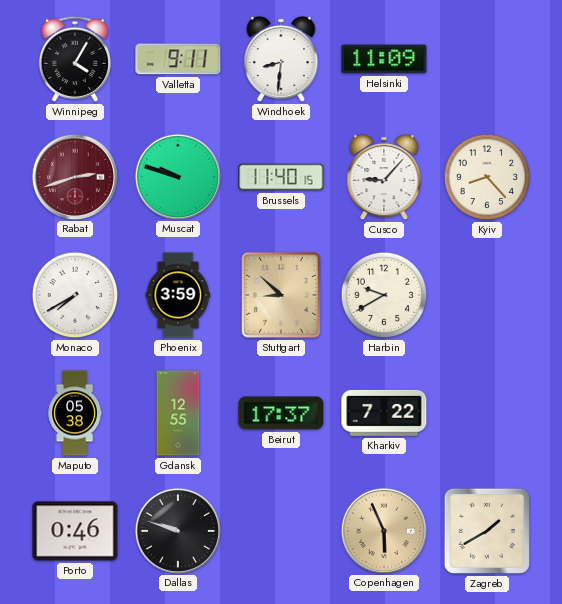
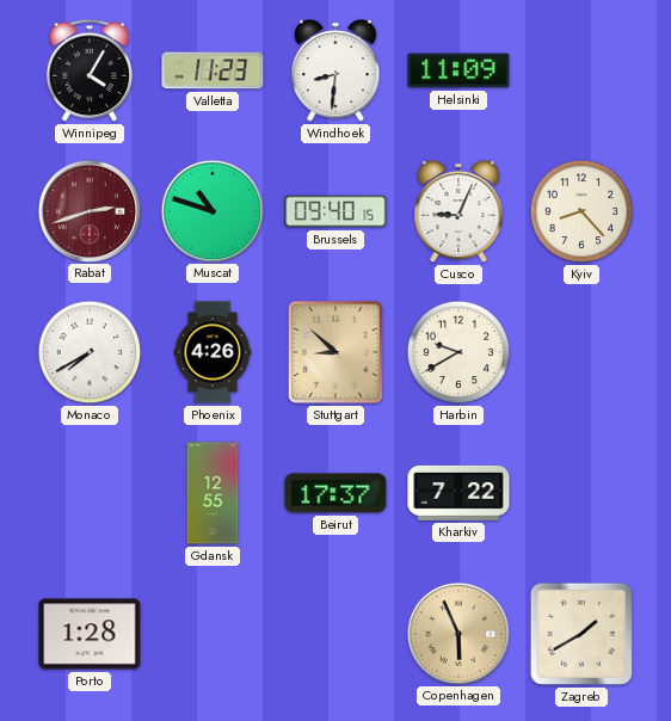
Valletta: 9:11 -> 11:23
Muscat: 9:48 -> 10:48
Brussels: 11:40 -> 09:40
Cusco: 9:07 -> 9:04
Phoenix: 3:59 -> 4:26
Maputo: 05:38 -> none
Porto: 0:46 -> 1:28
Dallas: 9:48 -> none
